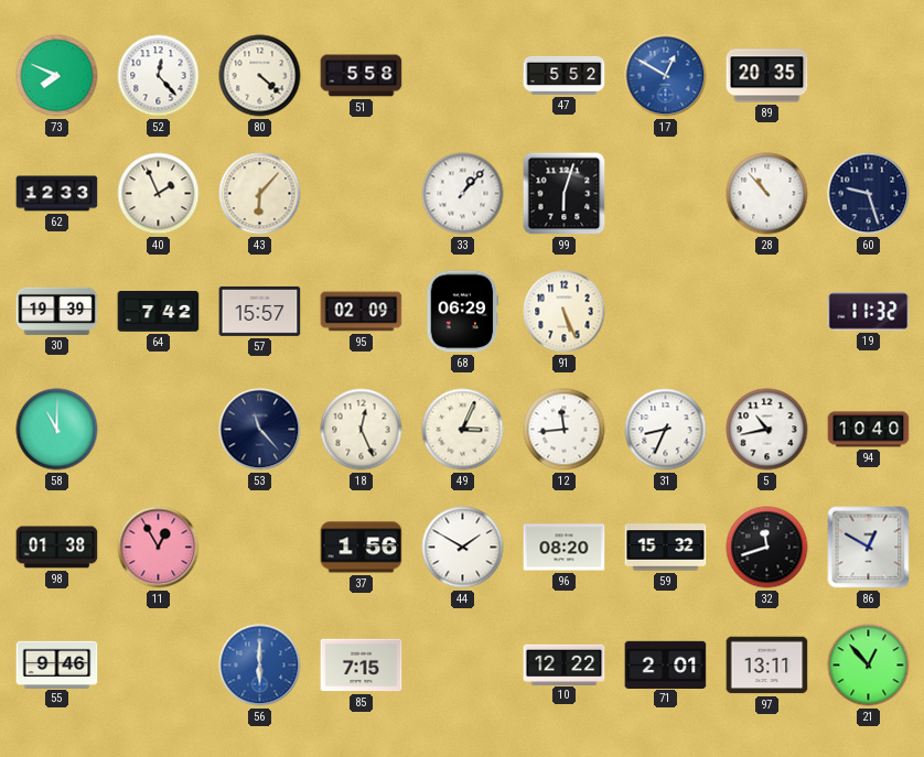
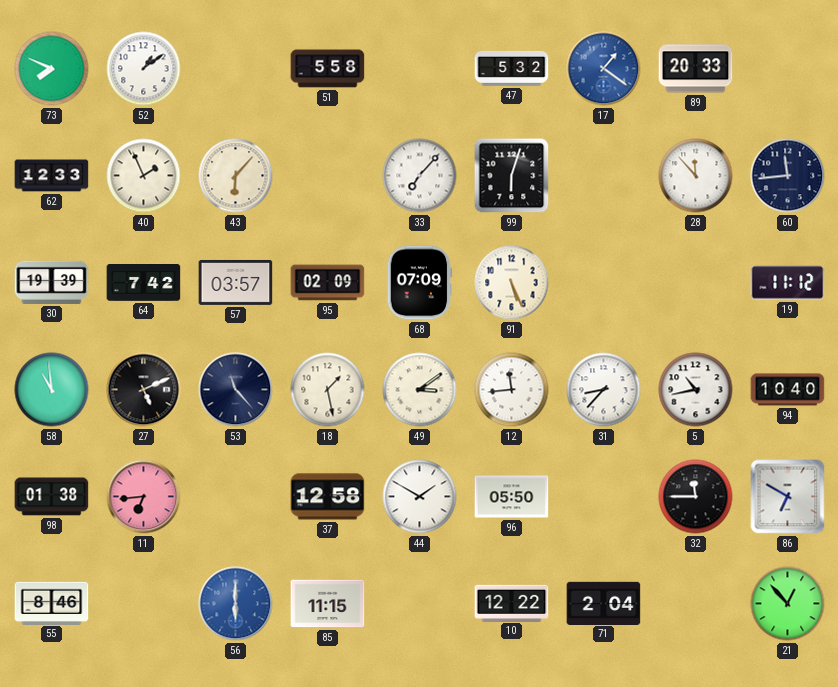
52: 12:23 -> 1:09
80: 4:22 -> none
47: 5:52 -> 5:32
17: 12:50 -> 1:21
89: 20:35 -> 20:33
33: 1:07 -> 7:07
28: 10:53 -> 11:53
60: 9:27 -> 11:44
57: 15:57 -> 03:57
68: 06:29 -> 07:09
19: 11:32 -> 11:12
58: 11:00 -> 10:59
27: none -> 5:11
18: 12:26 -> 1:28
49: 3:04 -> 3:09
31: 8:34 -> 8:37
11: 12:55 -> 6:44
37: 1:56 -> 12:58
96: 08:20 -> 05:50
59: 15:32 -> none
32: 11:42 -> 11:45
86: 12:50 -> 6:50
55: 9:46 -> 8:46
85: 7:15 -> 11:15
71: 2:01 -> 2:04
97: 13:11 -> none
